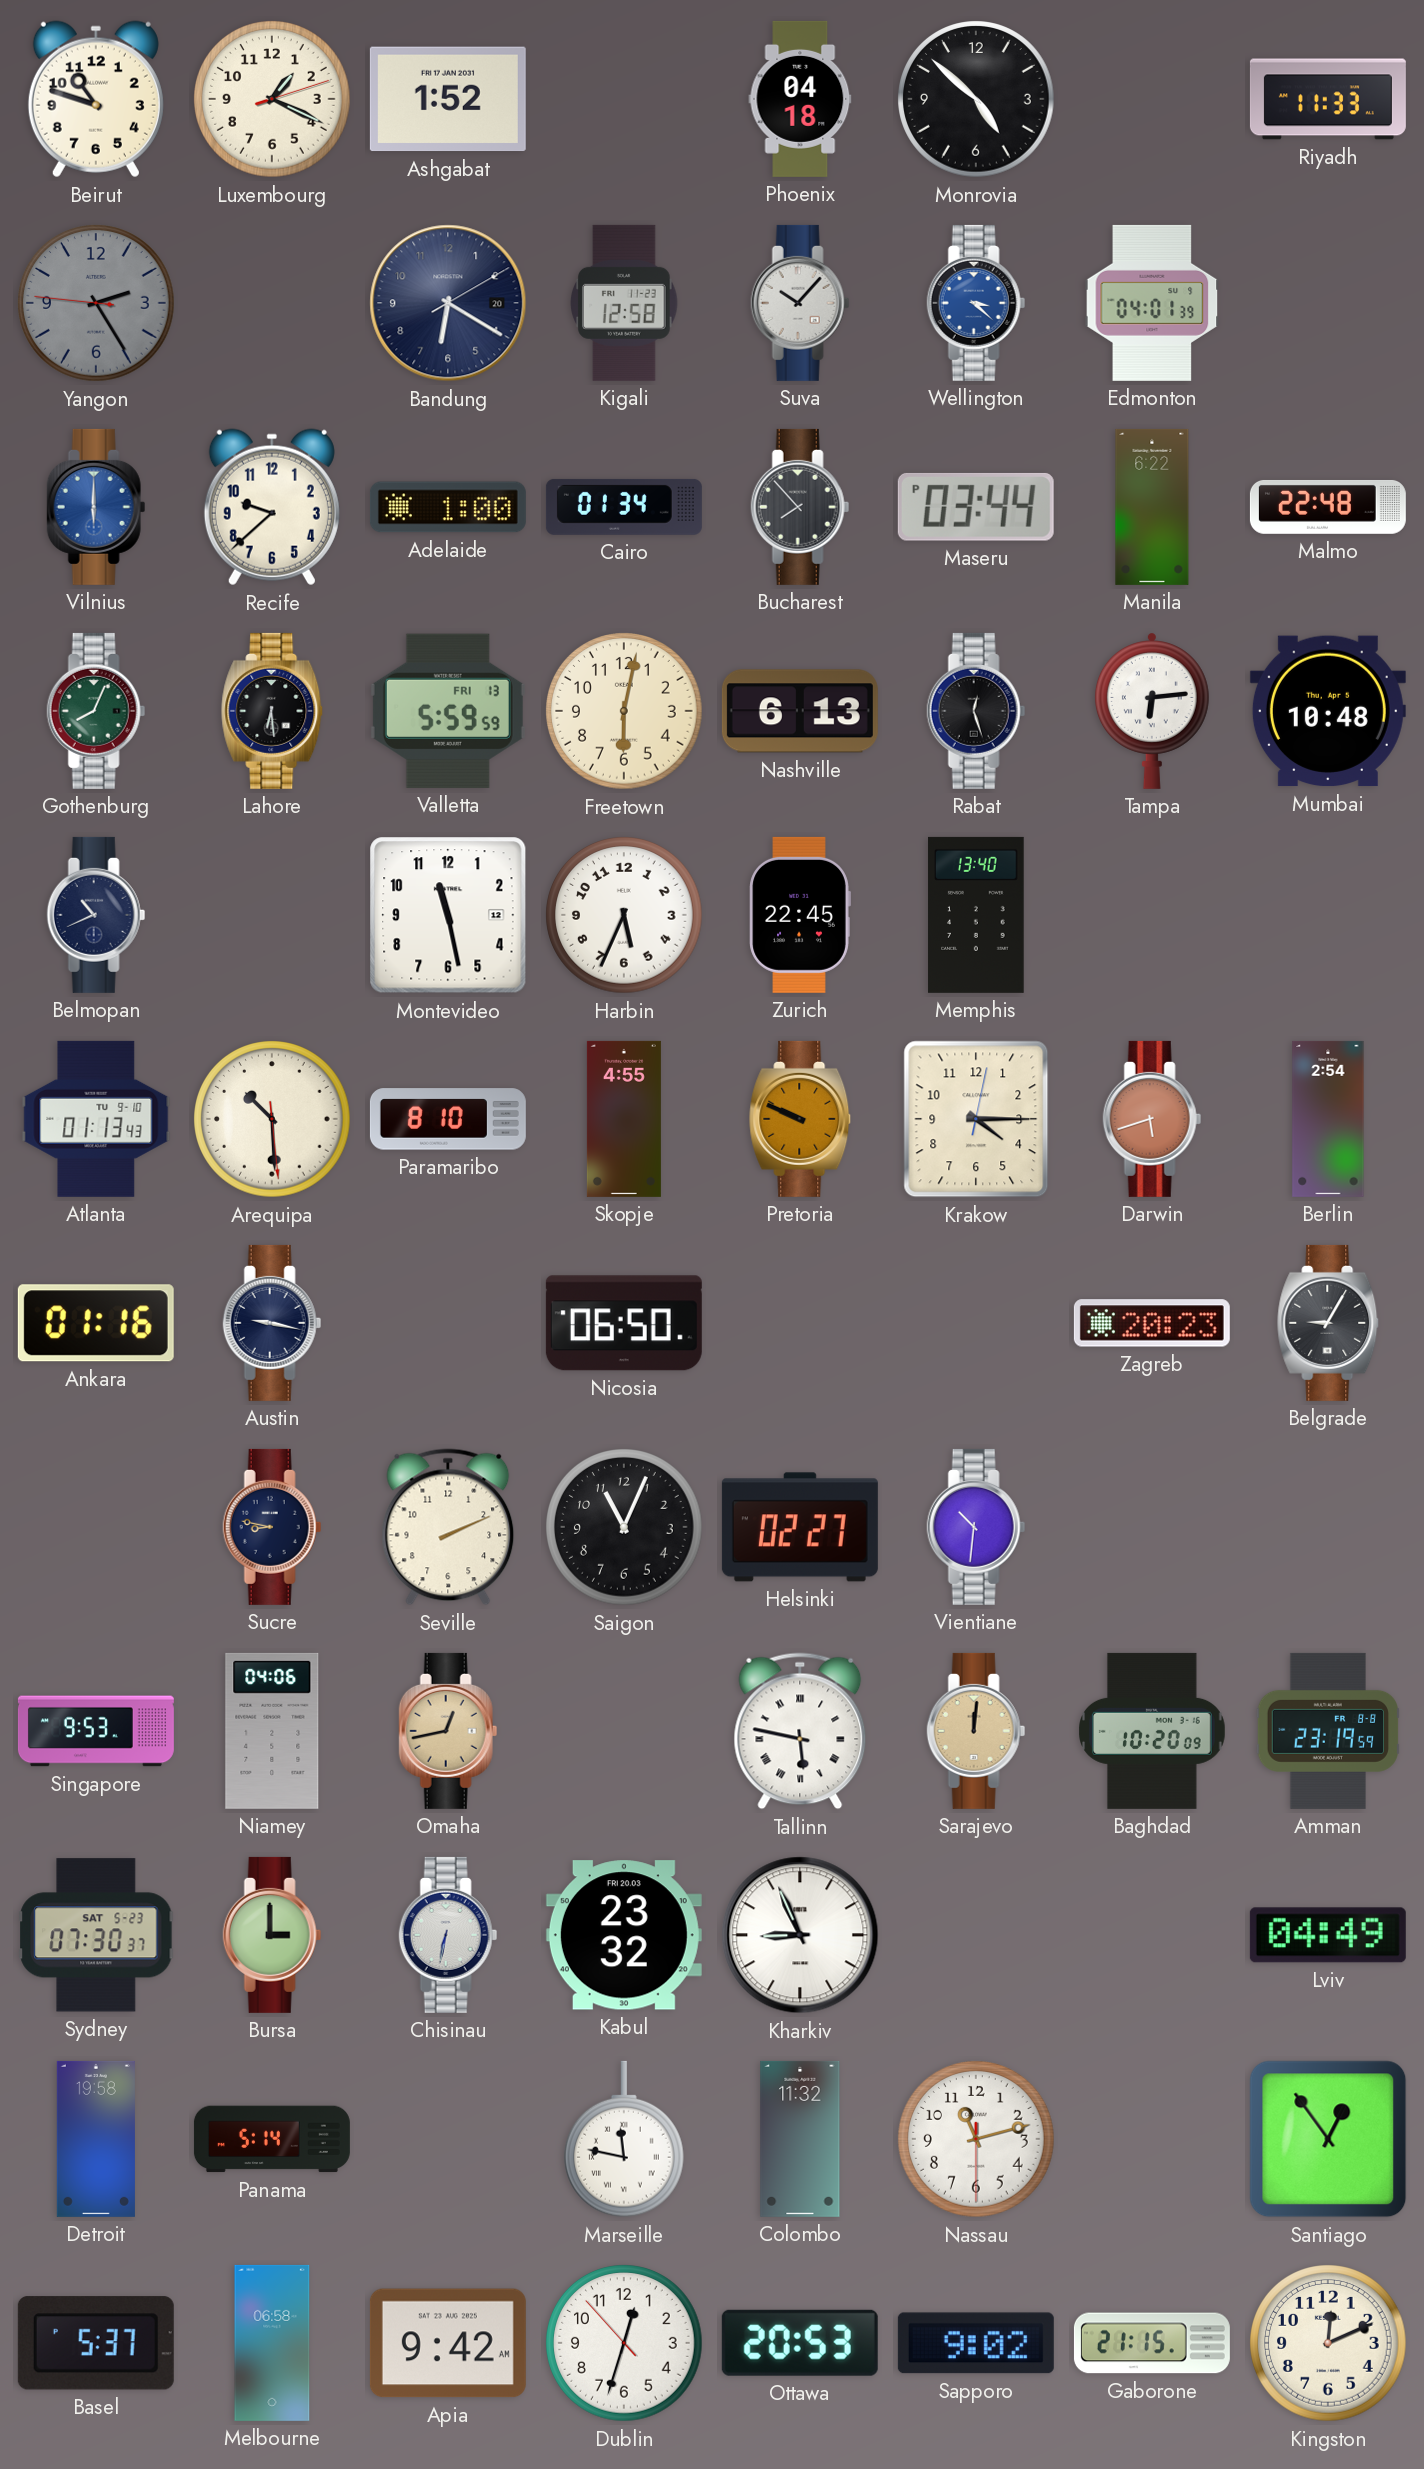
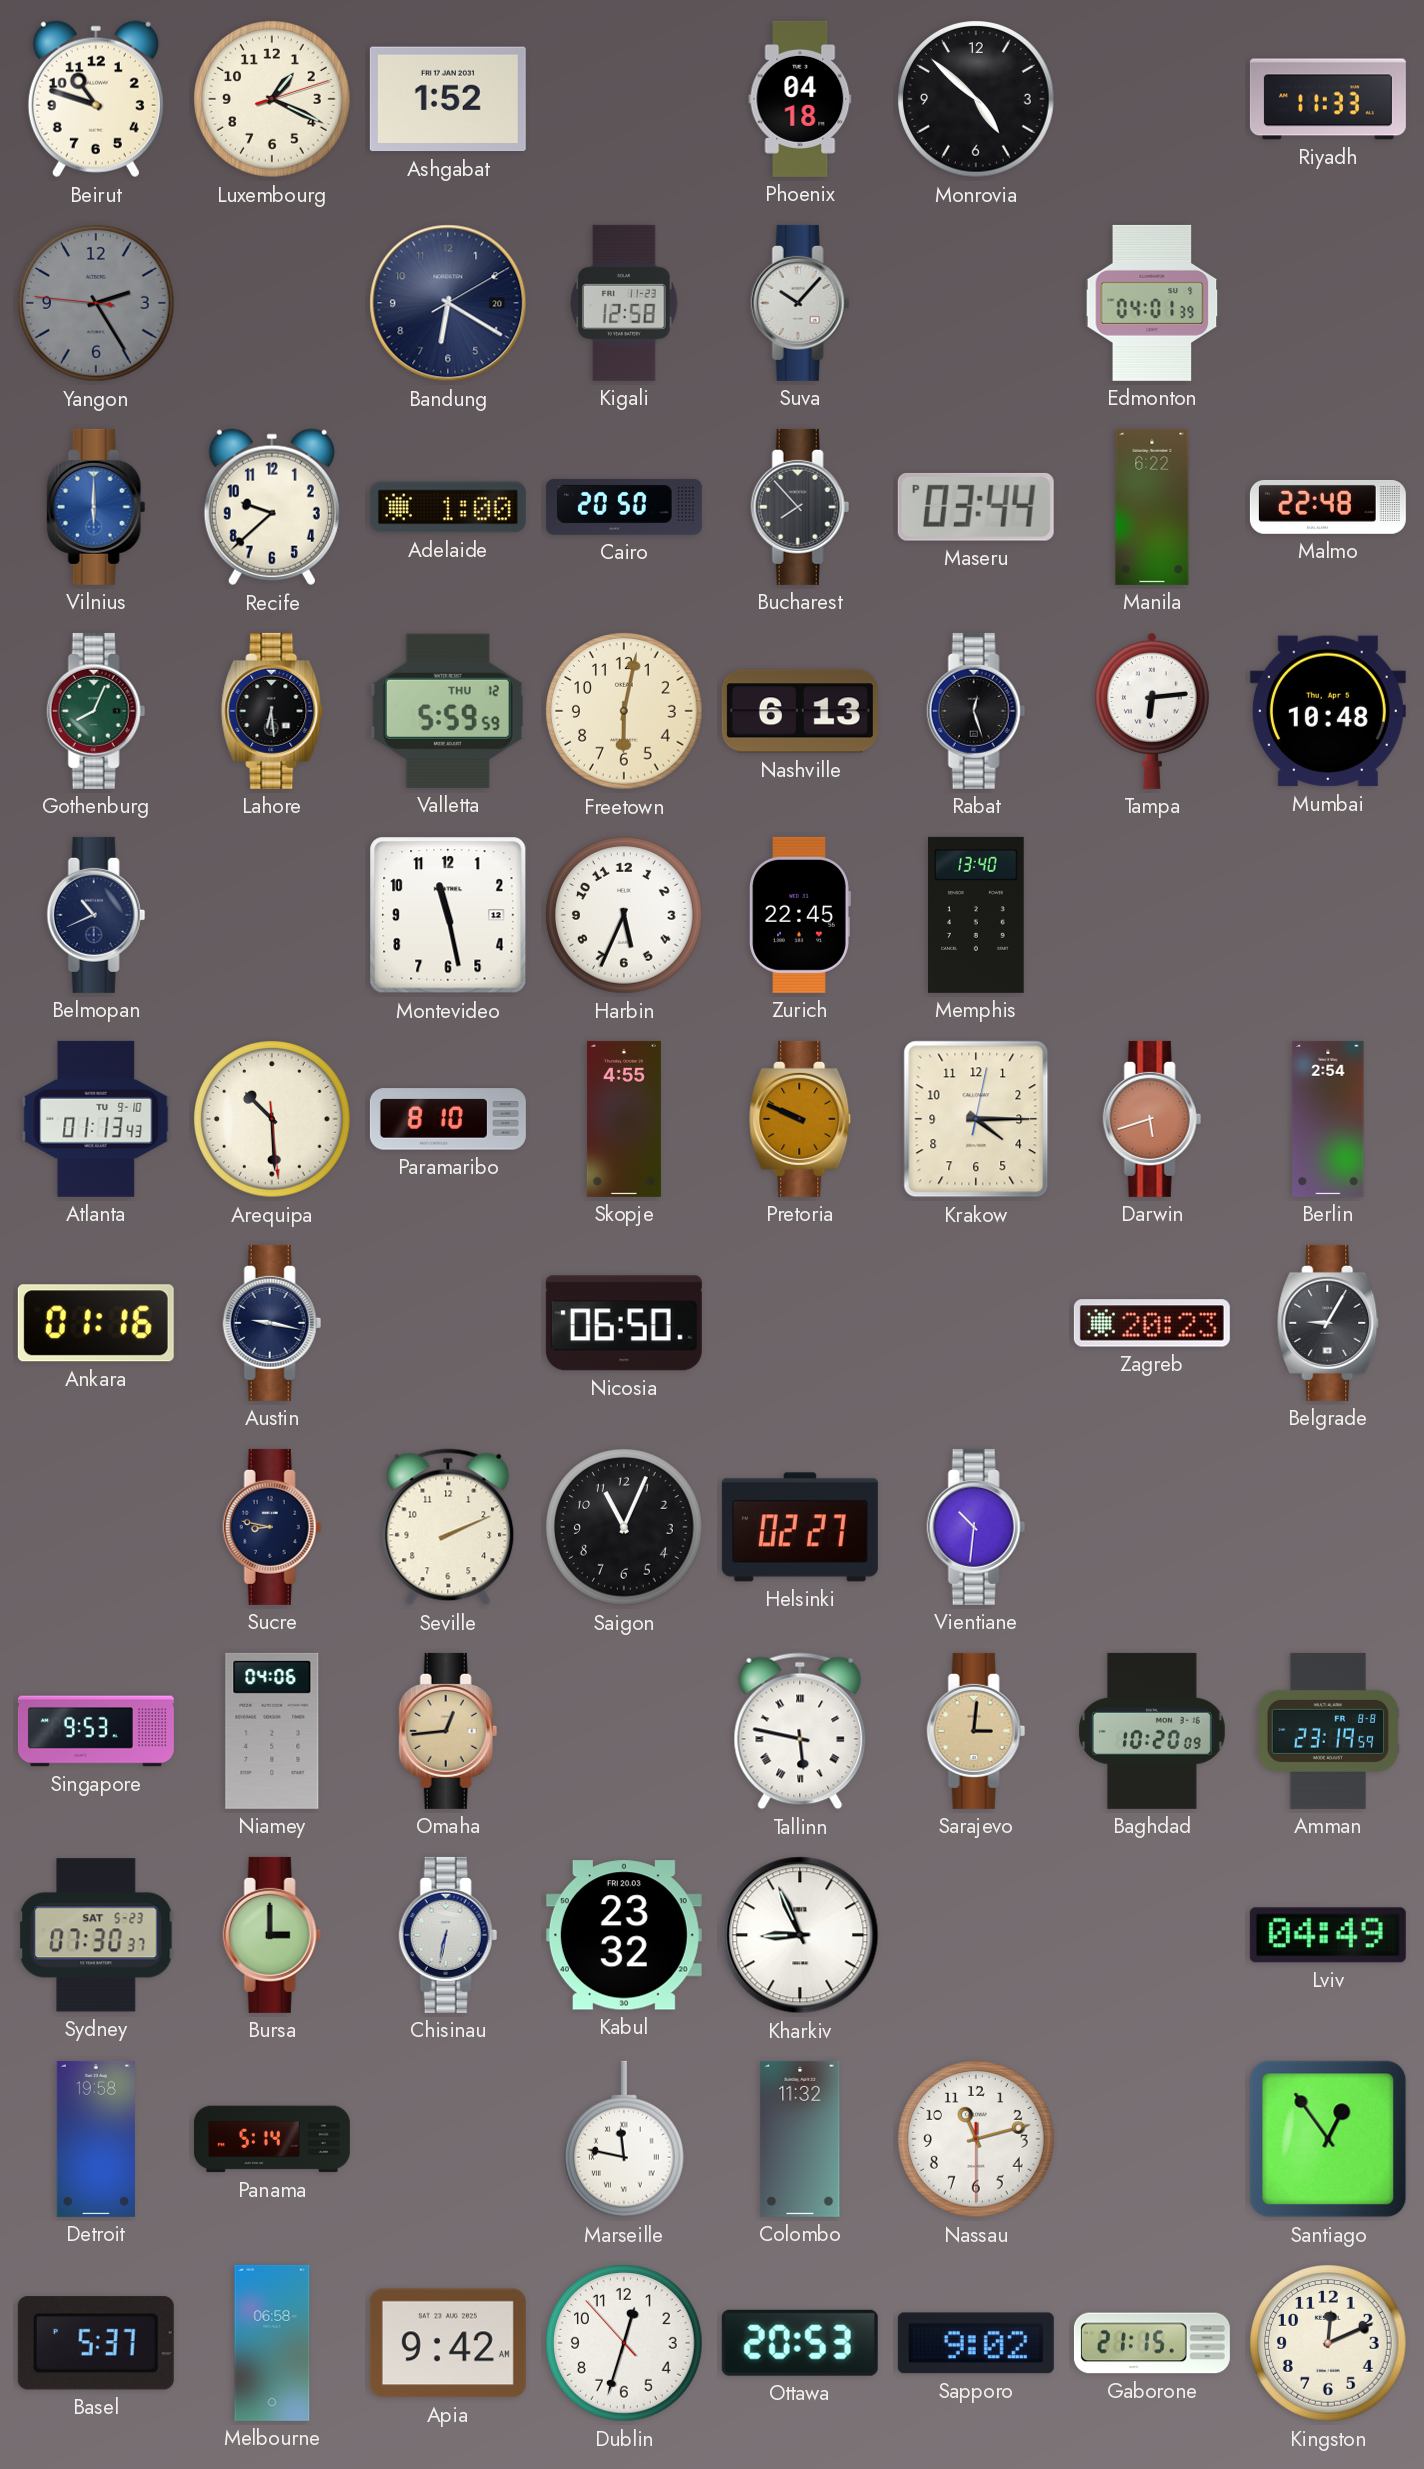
Wellington: 3:22 -> none
Cairo: 01:34 -> 20:50
Valletta date: FRI 13 -> THU 12
Omaha: 12:43 -> 12:44
Sarajevo: 12:01 -> 3:01
